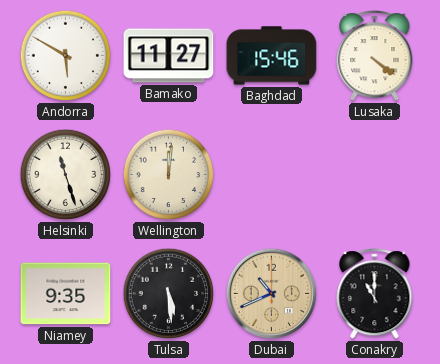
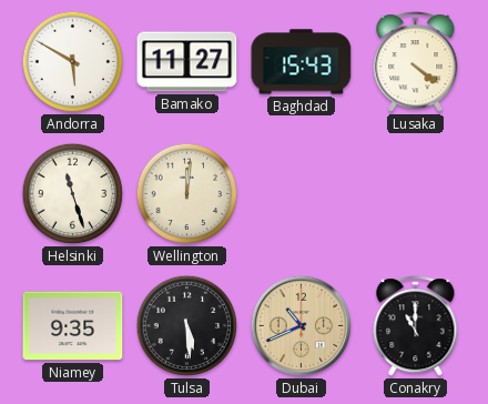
Baghdad: 15:46 -> 15:43
